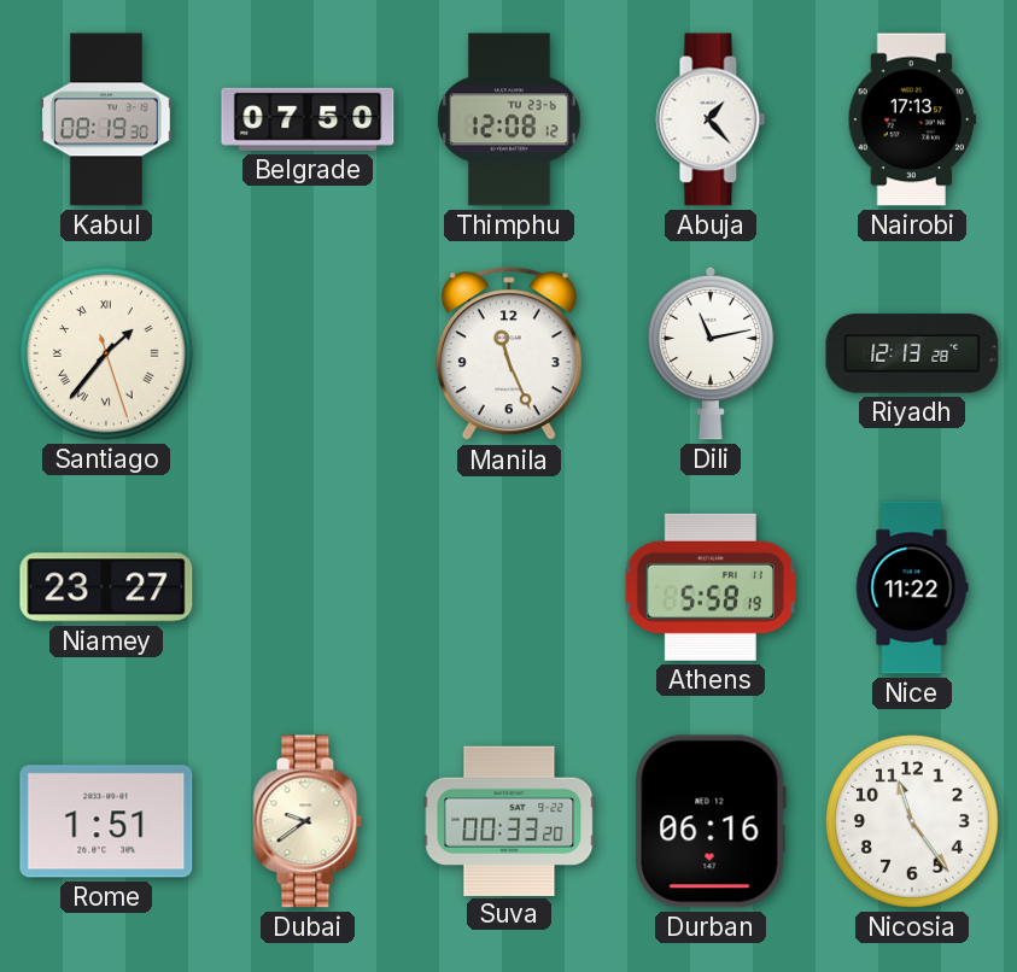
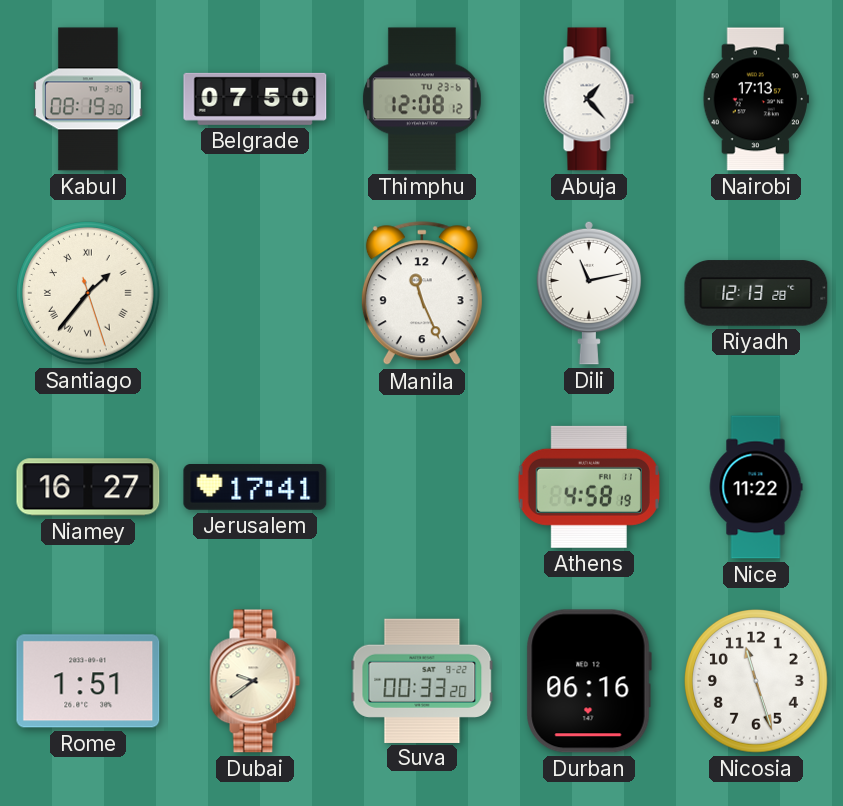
Niamey: 23:27 -> 16:27
Jerusalem: none -> 17:41
Athens: 5:58 -> 4:58
Nicosia: 11:24 -> 11:27
